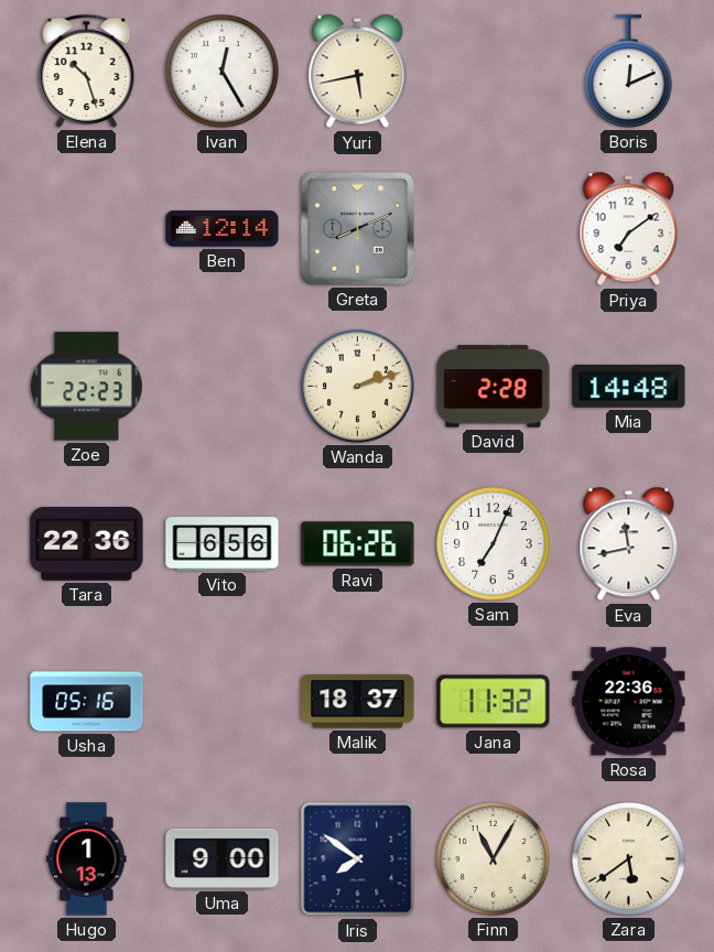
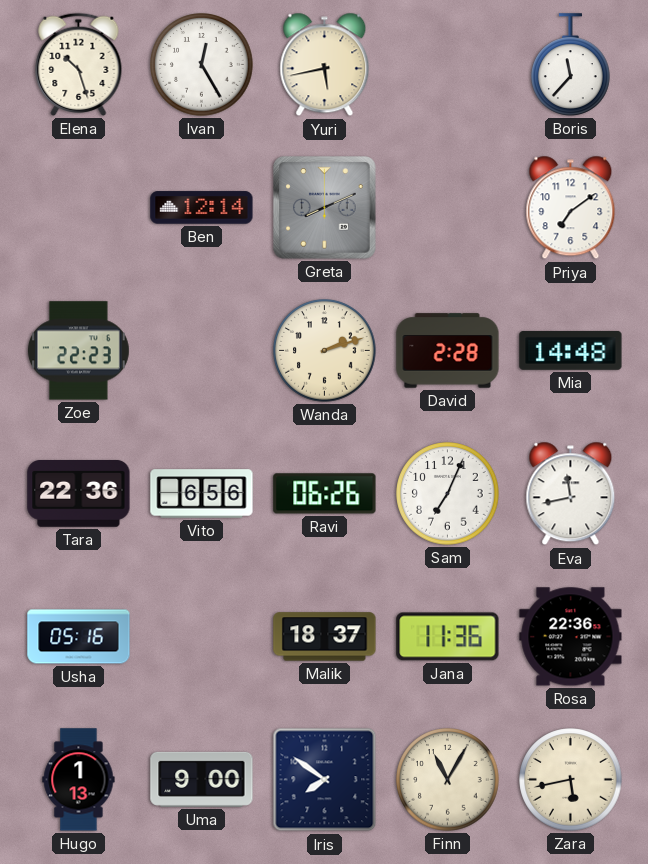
Boris: 12:11 -> 11:37
Jana: 11:32 -> 11:36
Zara: 5:39 -> 5:43
